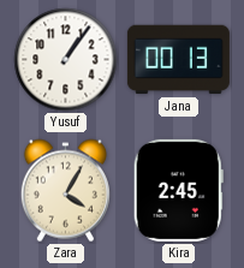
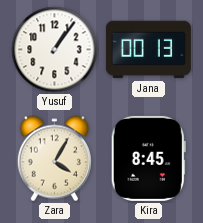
Kira: 2:45 -> 8:45
